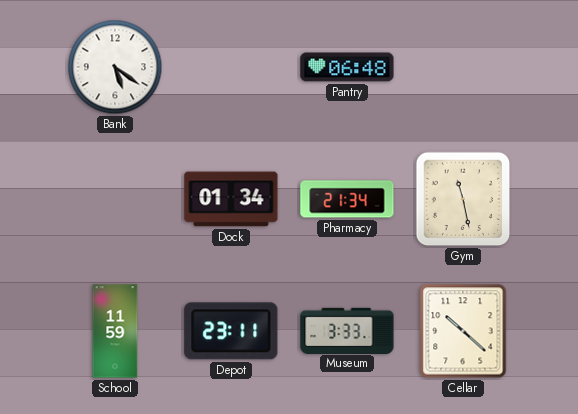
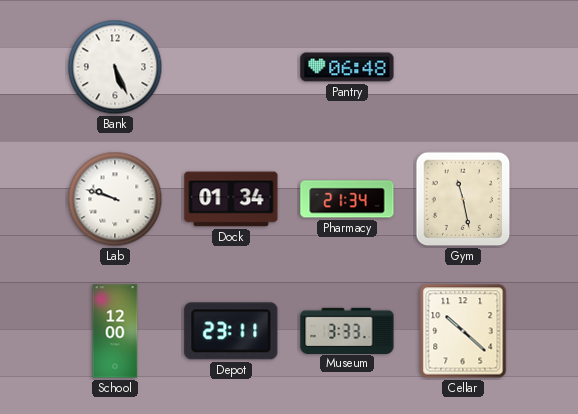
Bank: 5:21 -> 5:26
Lab: none -> 9:48
School: 11:59 -> 12:00
